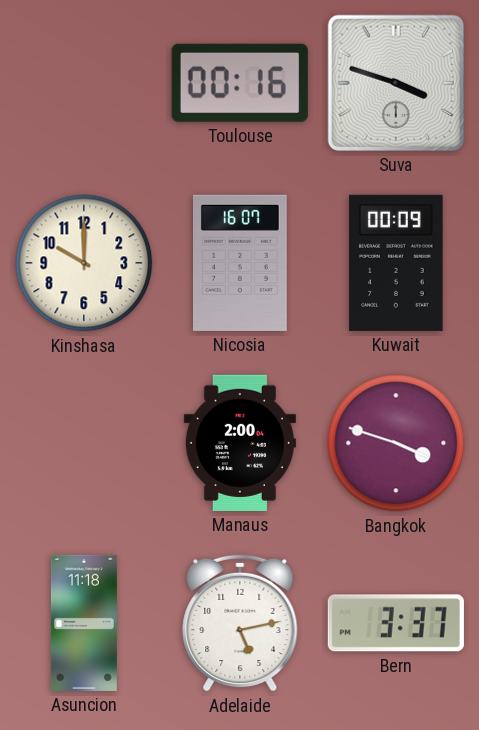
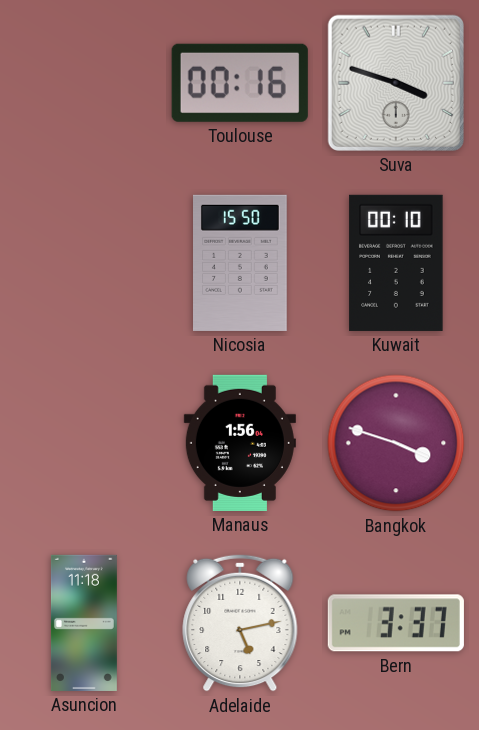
Kinshasa: 10:00 -> none
Nicosia: 16:07 -> 15:50
Kuwait: 00:09 -> 00:10
Manaus: 2:00 -> 1:56
